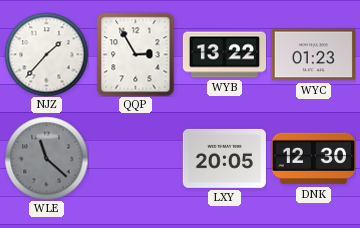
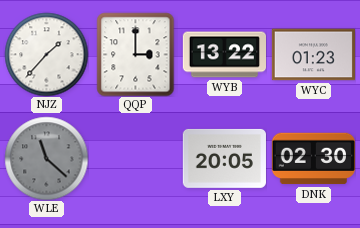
QQP: 2:55 -> 3:00
DNK: 12:30 -> 02:30
